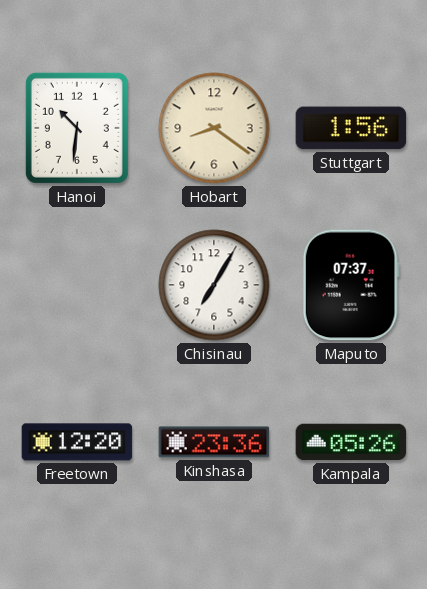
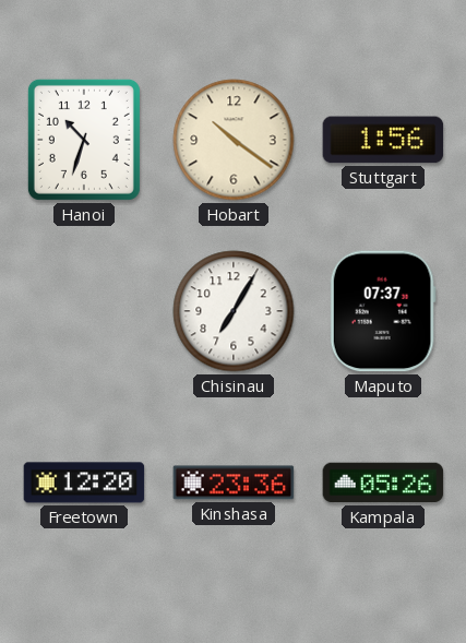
Hanoi: 10:31 -> 10:33
Hobart: 8:21 -> 10:21
